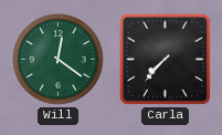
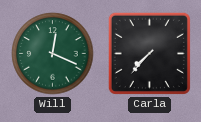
Will: 12:21 -> 12:19
